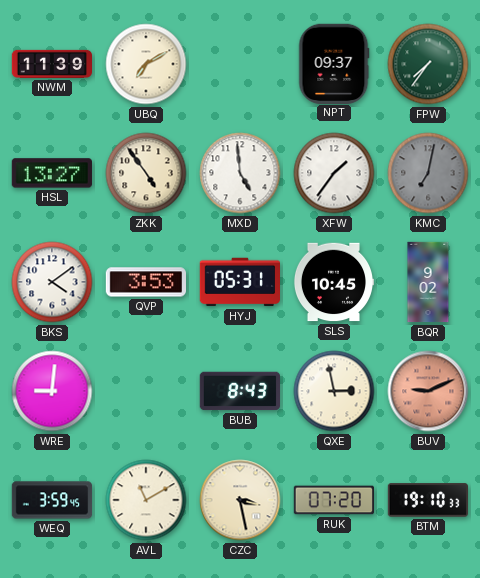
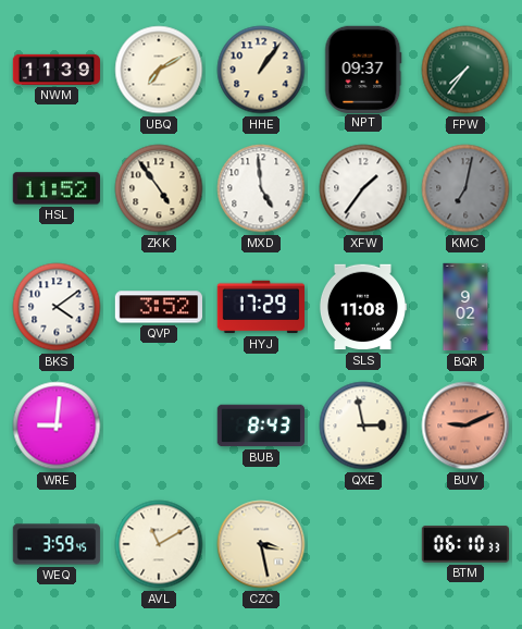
HHE: none -> 1:06
HSL: 13:27 -> 11:52
QVP: 3:53 -> 3:52
HYJ: 05:31 -> 17:29
SLS: 10:45 -> 11:08
RUK: 07:20 -> none
BTM: 19:10 -> 06:10
